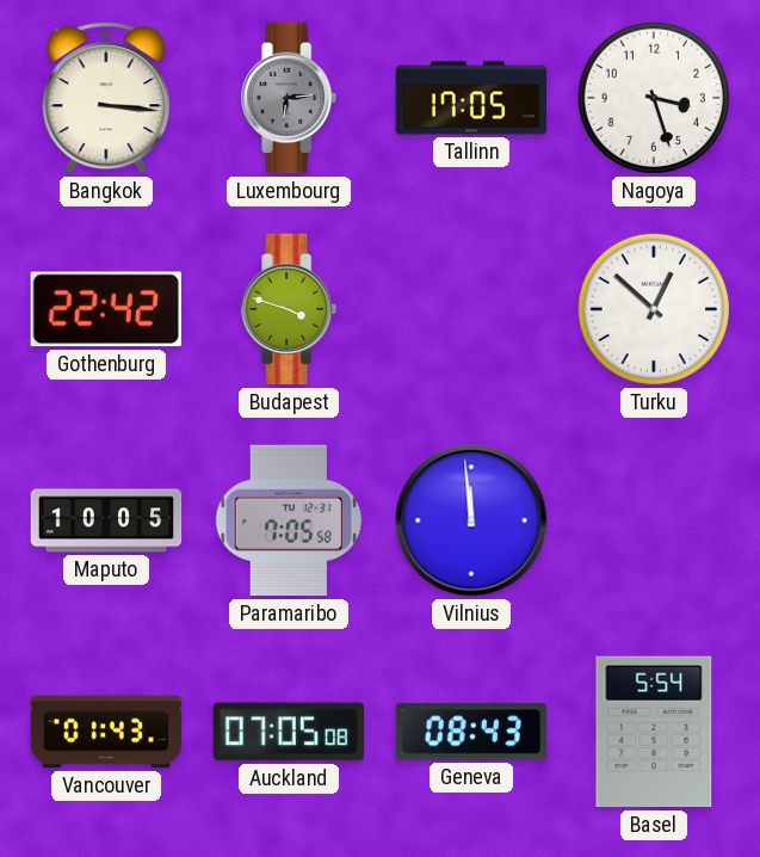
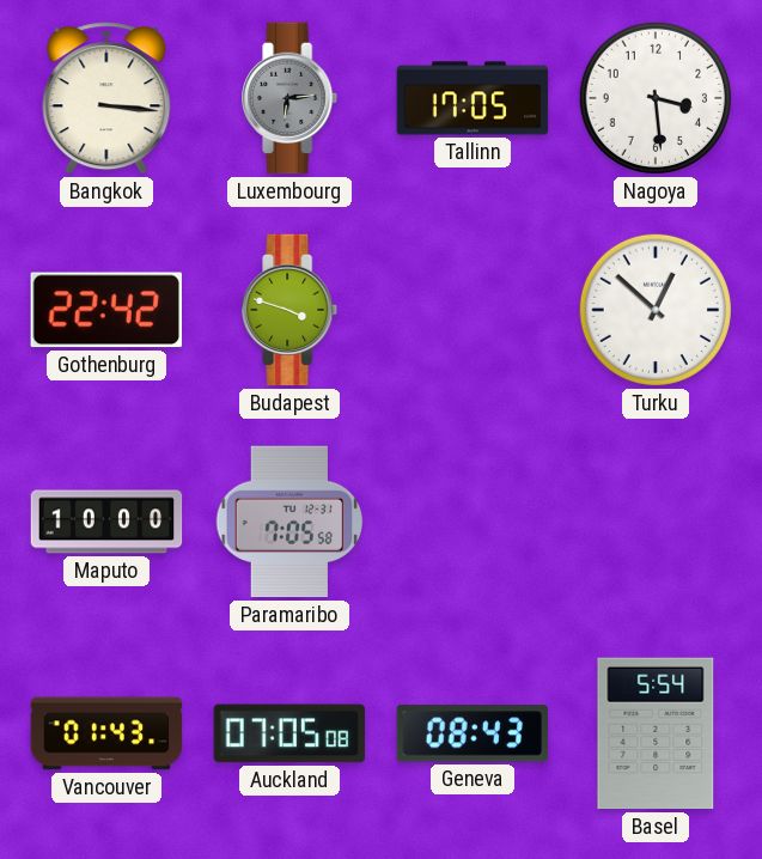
Nagoya: 3:27 -> 3:29
Maputo: 10:05 -> 10:00
Vilnius: 11:59 -> none
